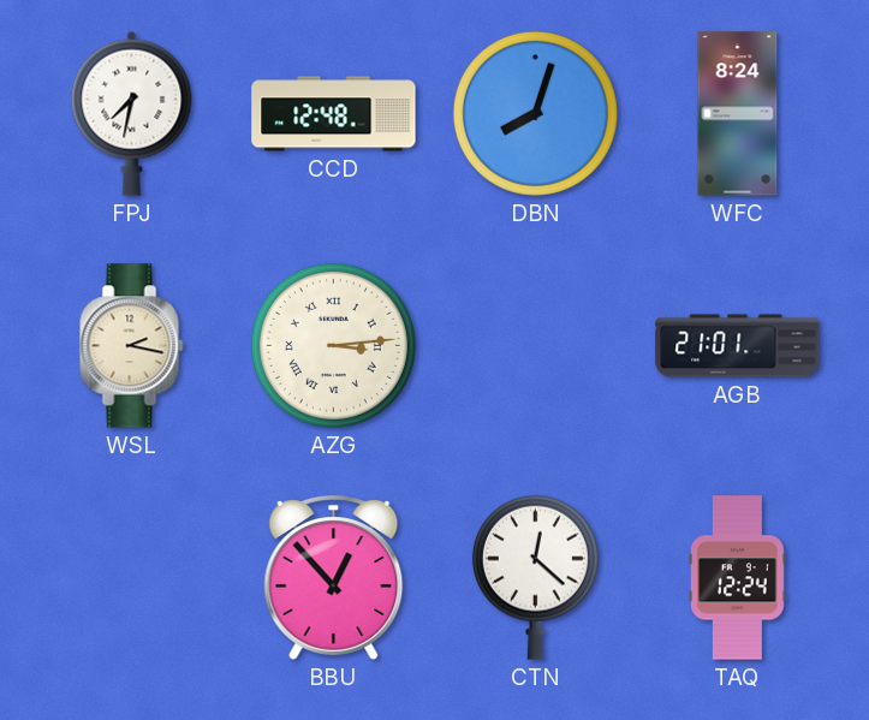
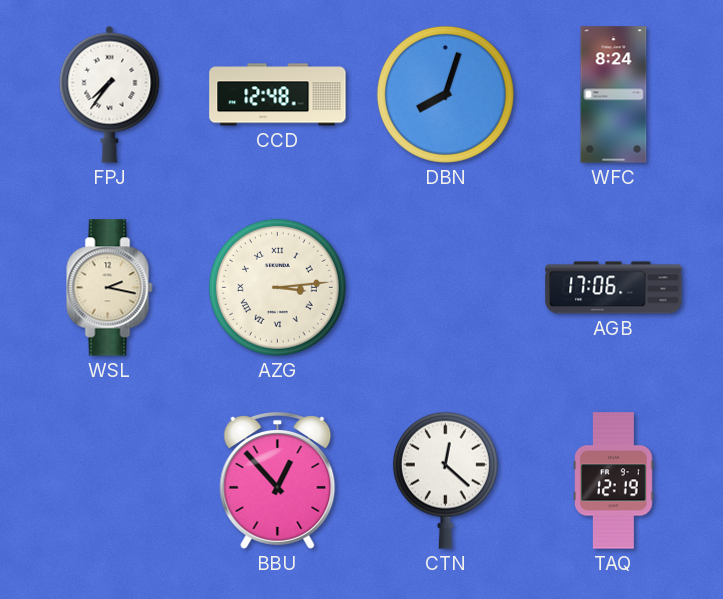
FPJ: 7:32 -> 7:36
AGB: 21:01 -> 17:06
TAQ: 12:24 -> 12:19
